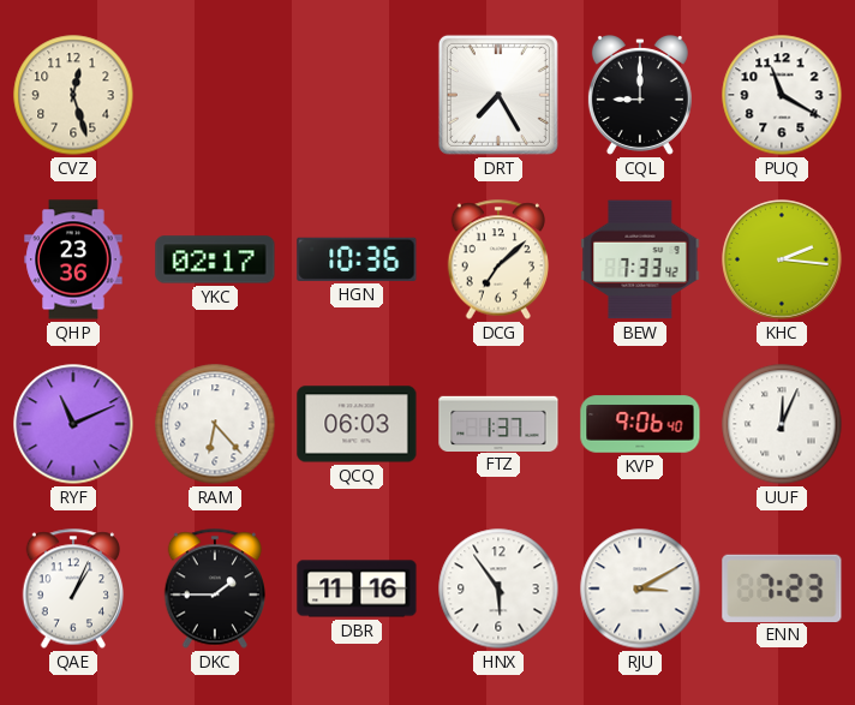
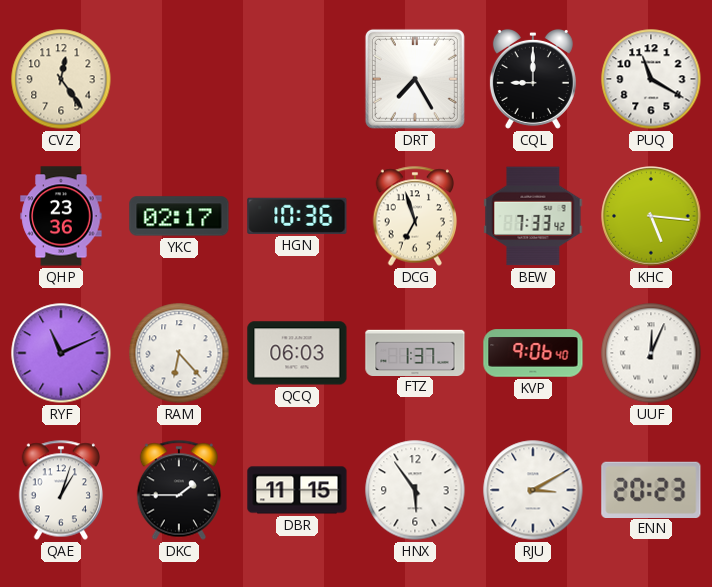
CVZ: 12:27 -> 12:24
DCG: 7:08 -> 6:57
KHC: 2:16 -> 5:16
QAE: 1:04 -> 1:03
DBR: 11:16 -> 11:15
ENN: 7:23 -> 20:23
